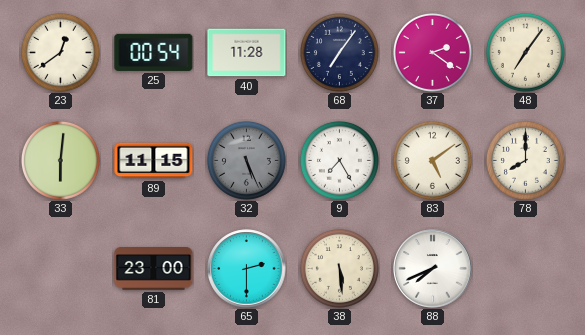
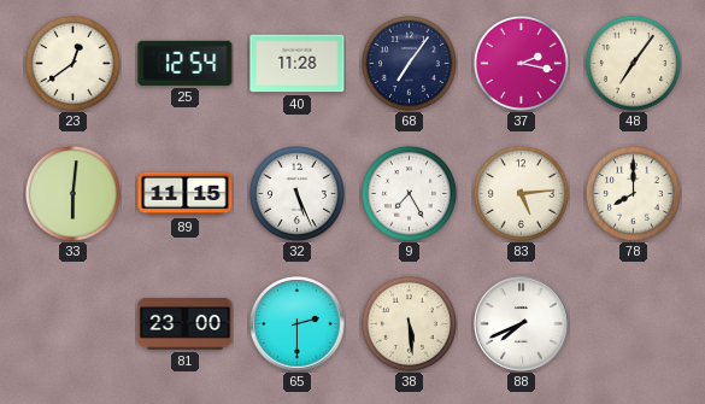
25: 00:54 -> 12:54
37: 2:21 -> 2:17
32 dial: grey -> white
83: 5:09 -> 5:14
